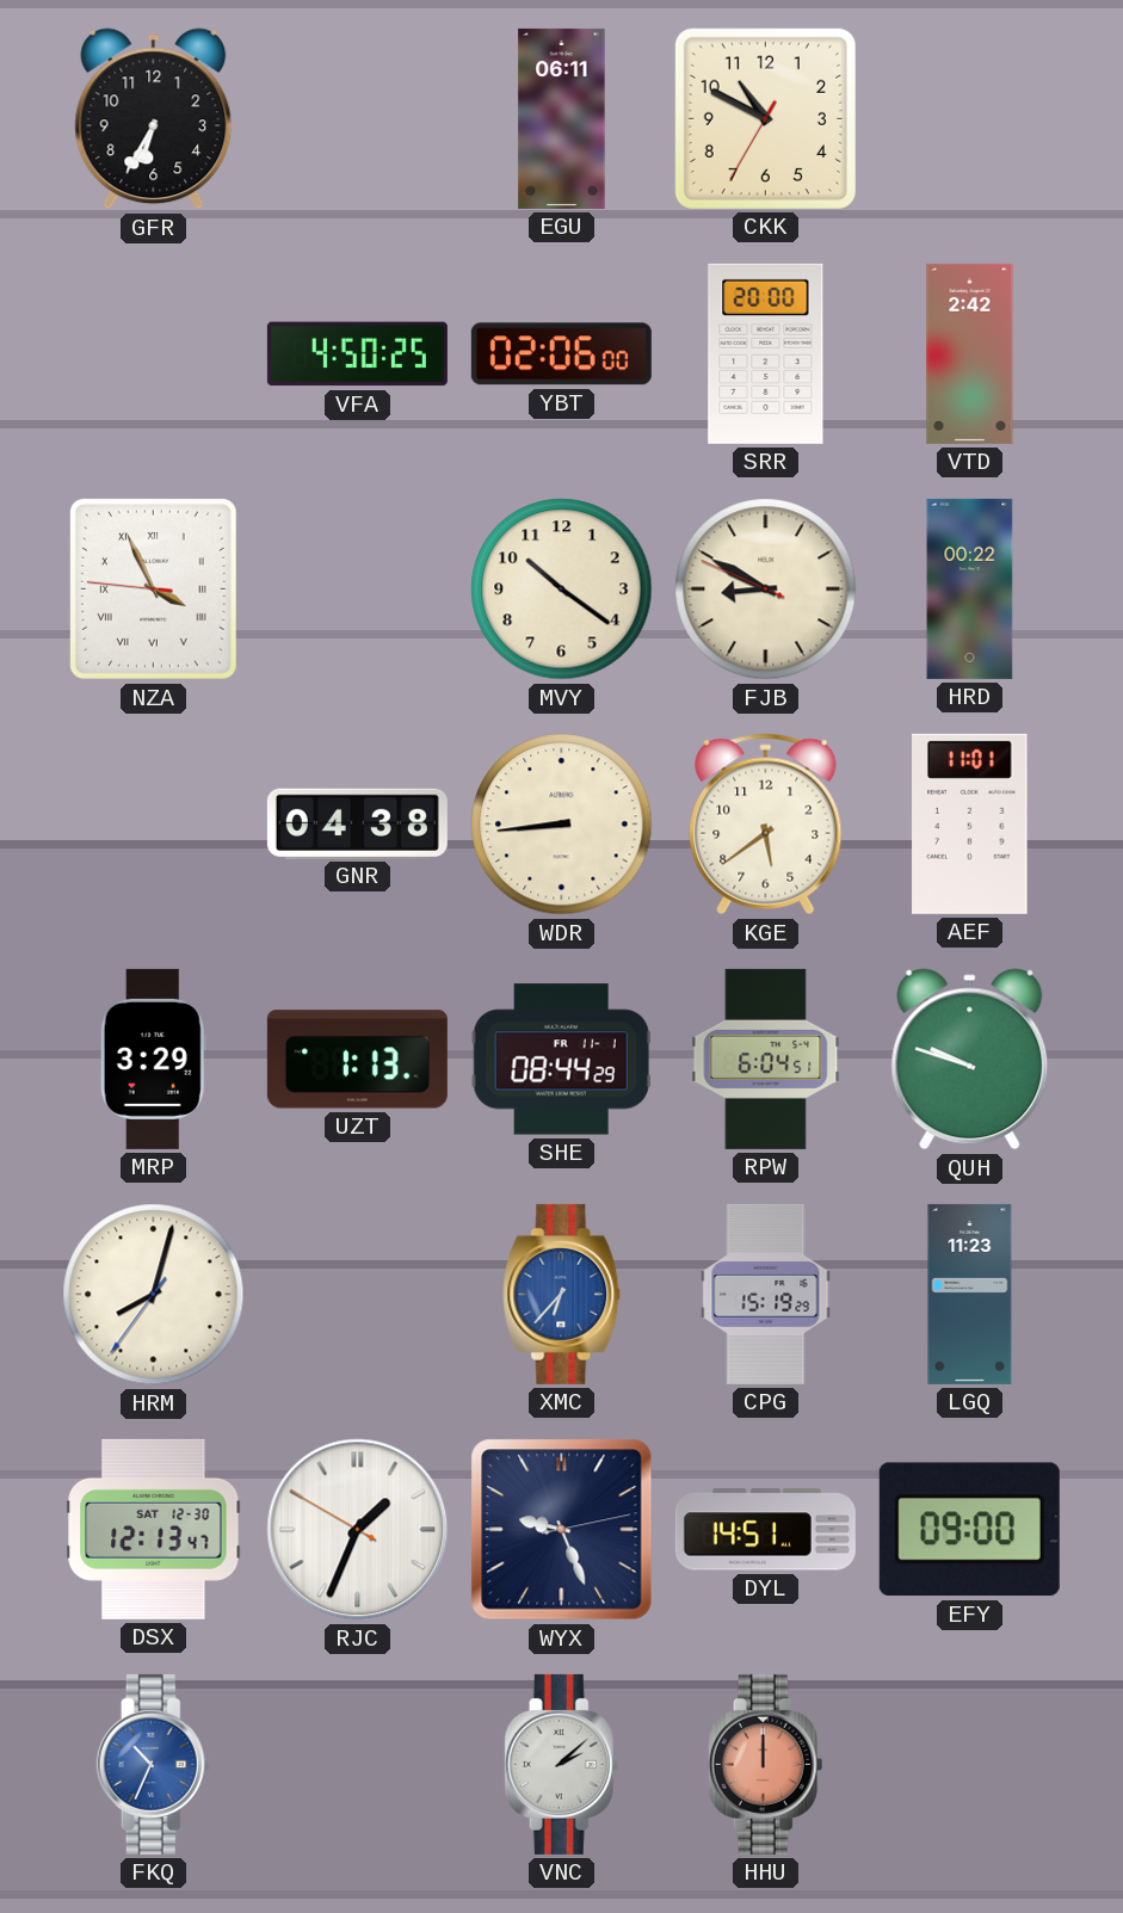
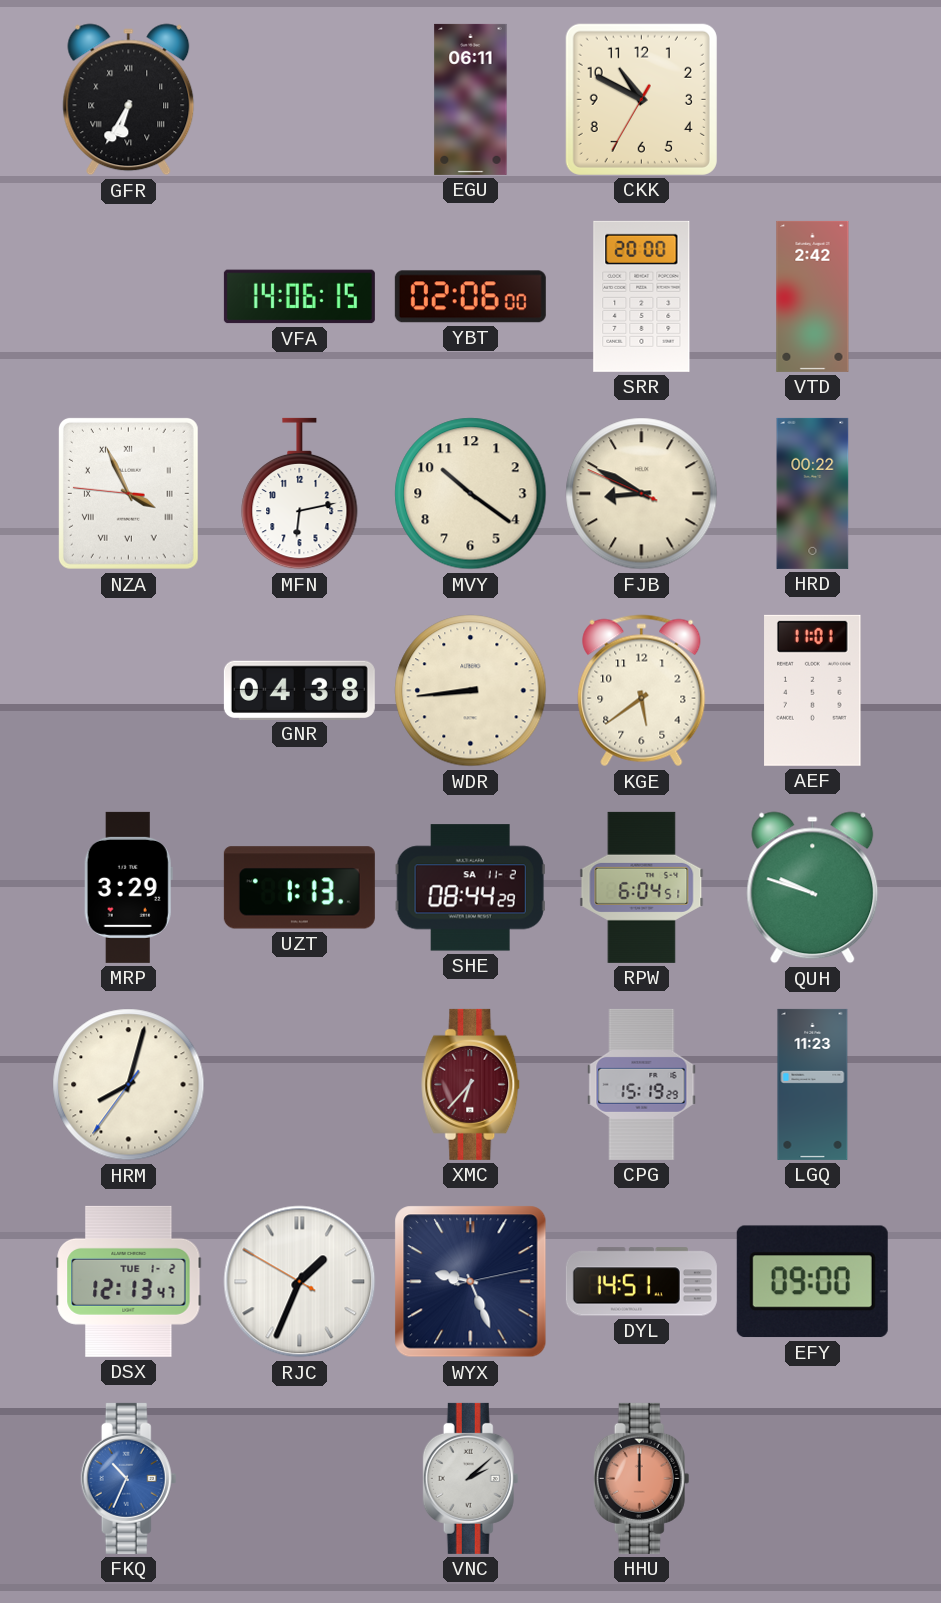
GFR numerals: Arabic -> Roman
VFA: 4:50 -> 14:06
MFN: none -> 6:13
SHE date: FR 11-1 -> SA 11-2
XMC dial: blue -> burgundy
DSX date: SAT 12-30 -> TUE 1-2
